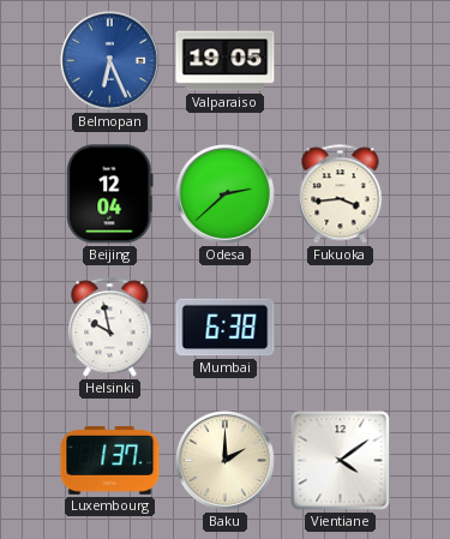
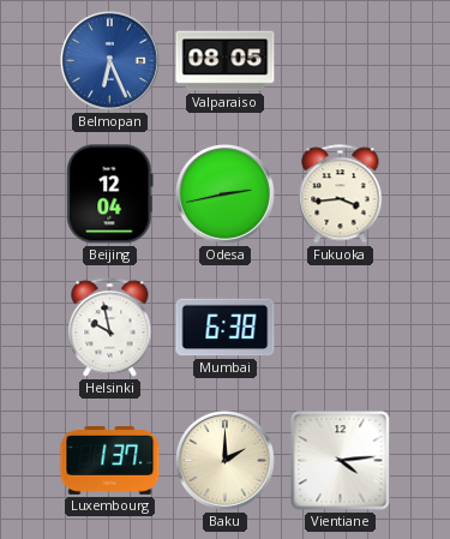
Valparaiso: 19:05 -> 08:05
Odesa: 2:38 -> 2:43
Vientiane: 4:09 -> 4:14
